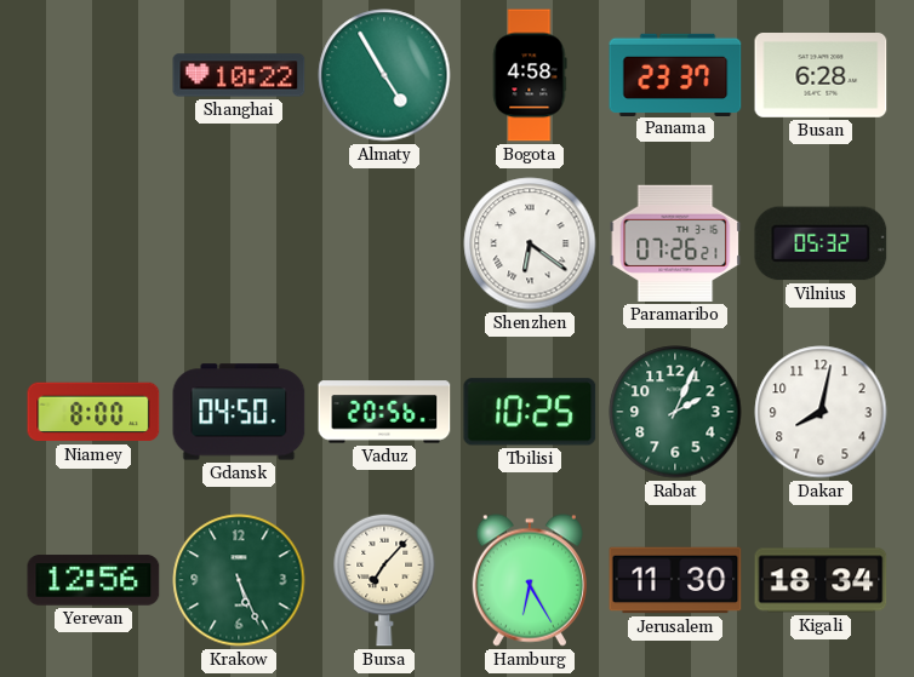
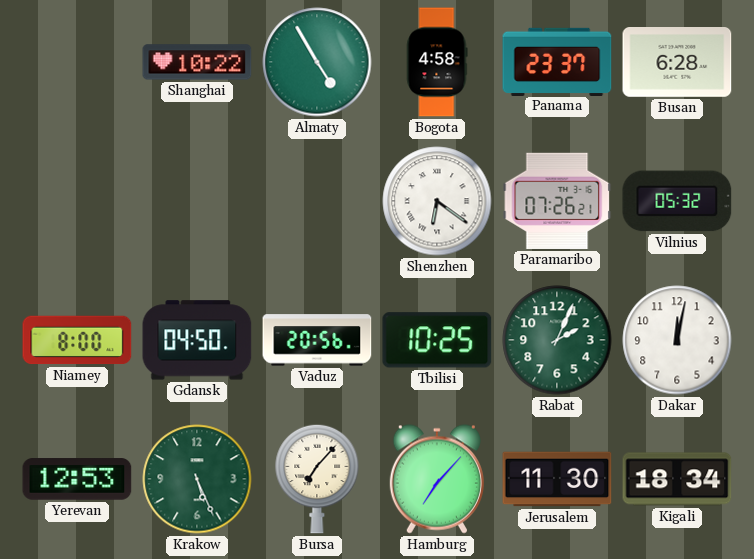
Dakar: 8:02 -> 12:02
Yerevan: 12:56 -> 12:53
Hamburg: 6:25 -> 7:07
